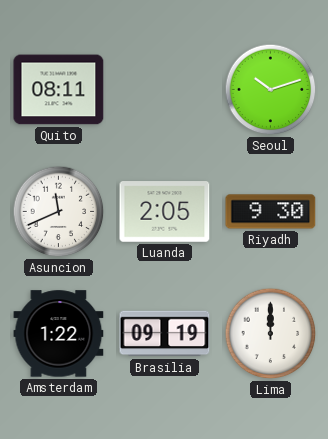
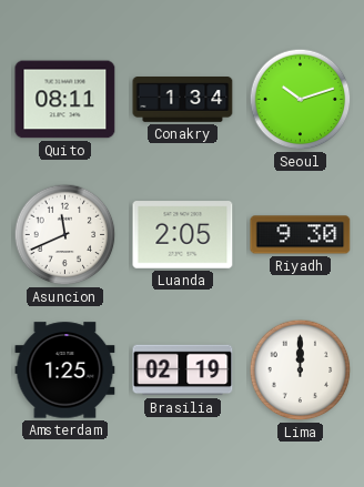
Conakry: none -> 1:34
Amsterdam: 1:22 -> 1:25
Brasilia: 09:19 -> 02:19
